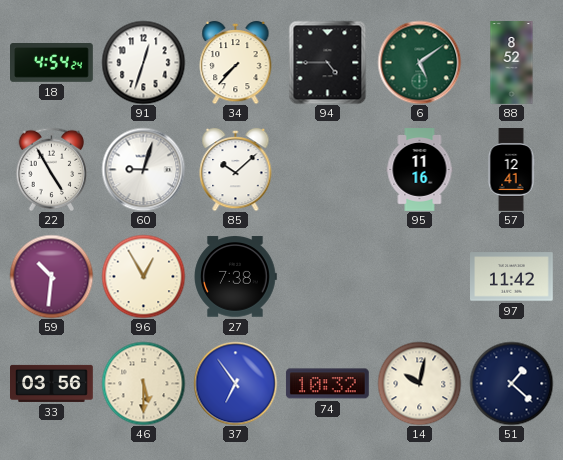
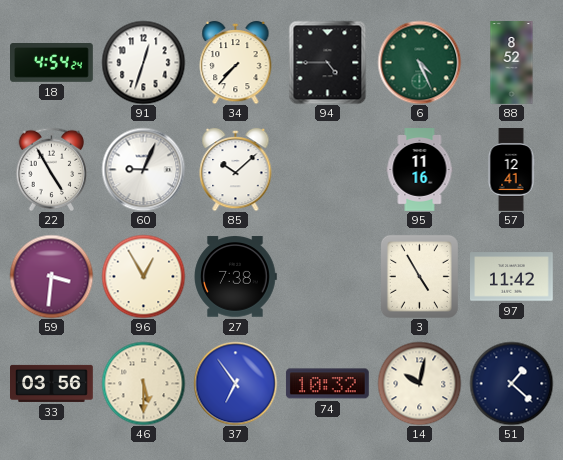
6: 5:09 -> 4:26
60: 9:03 -> 9:04
59: 10:31 -> 3:31
3: none -> 4:55
